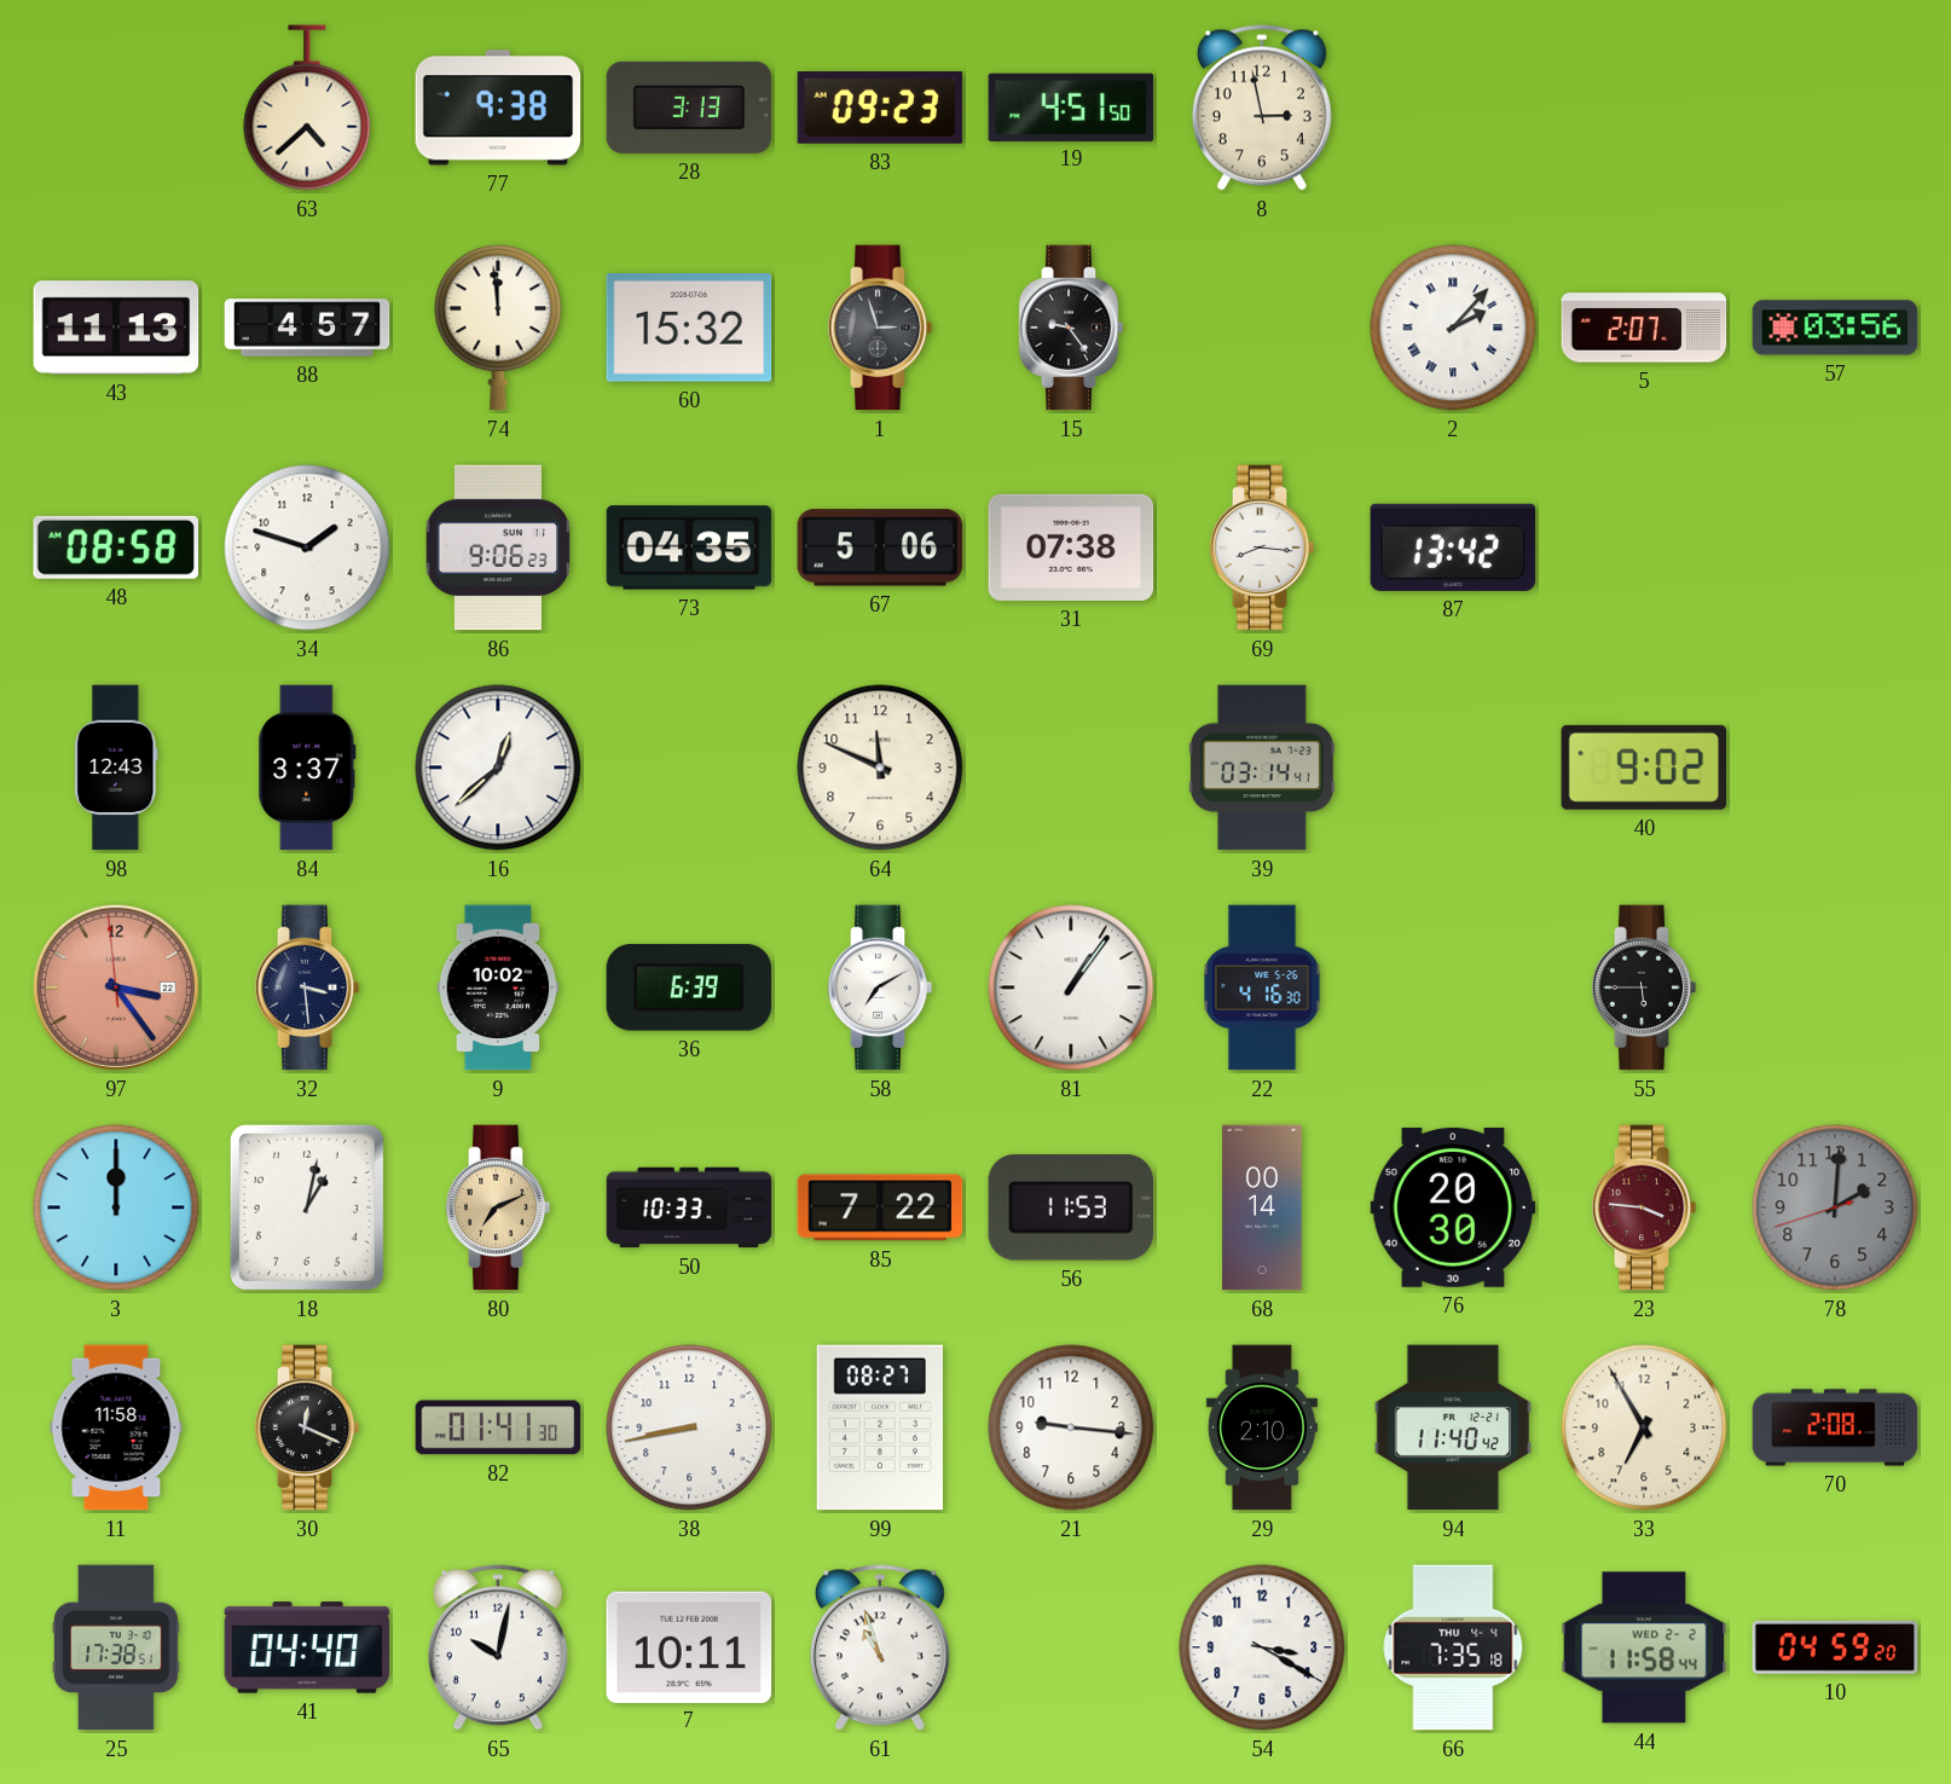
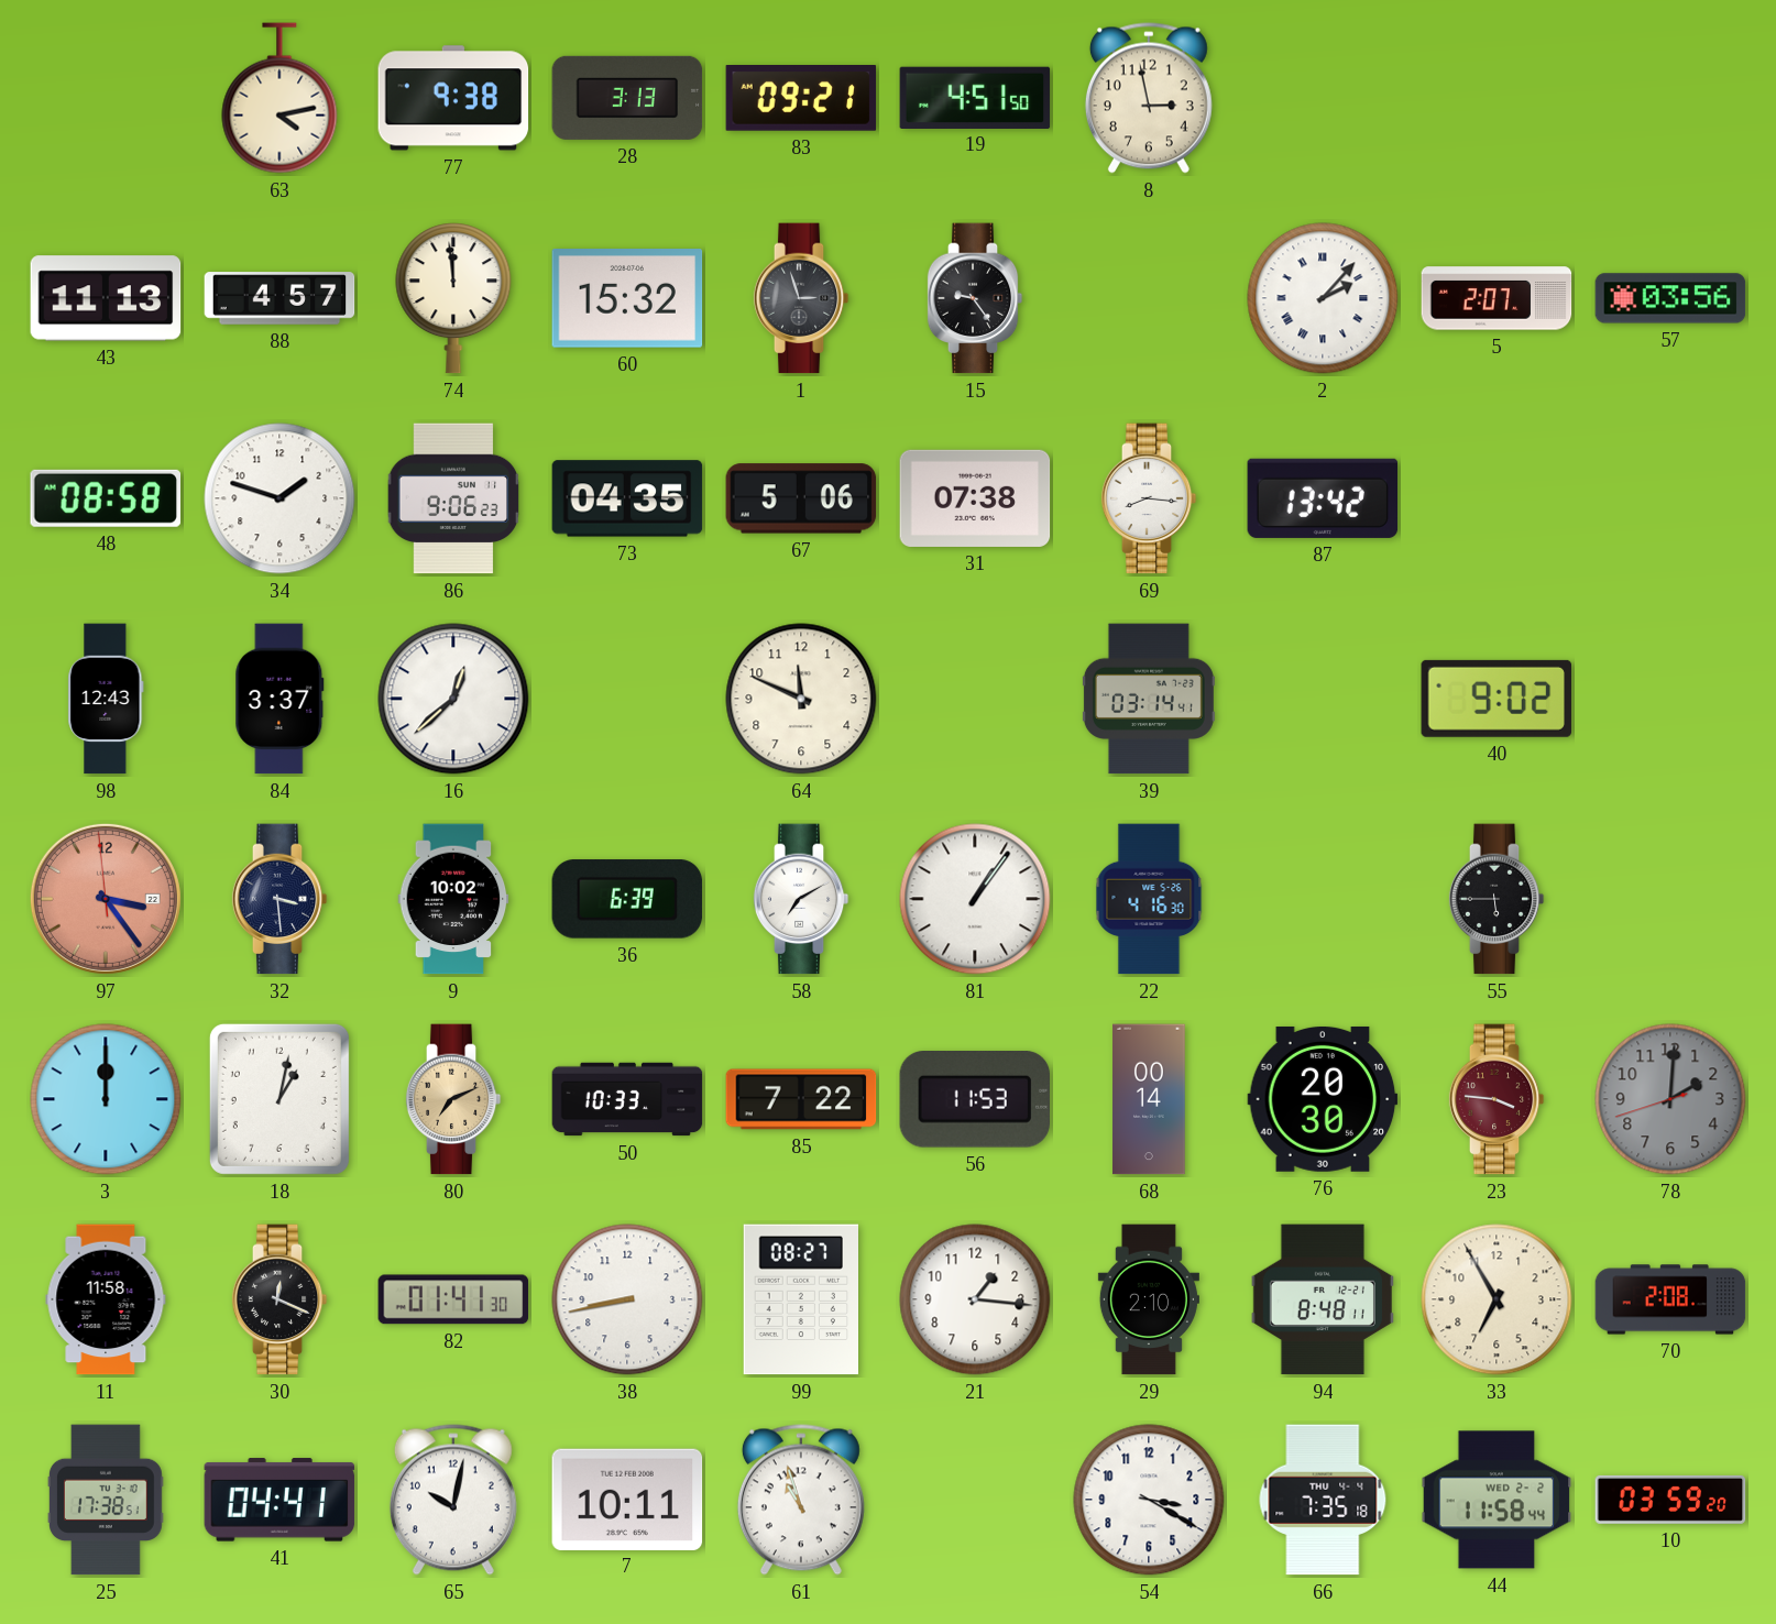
63: 4:38 -> 4:13
83: 09:23 -> 09:21
21: 9:16 -> 1:16
94: 11:40 -> 8:48
41: 04:40 -> 04:41
10: 04:59 -> 03:59
